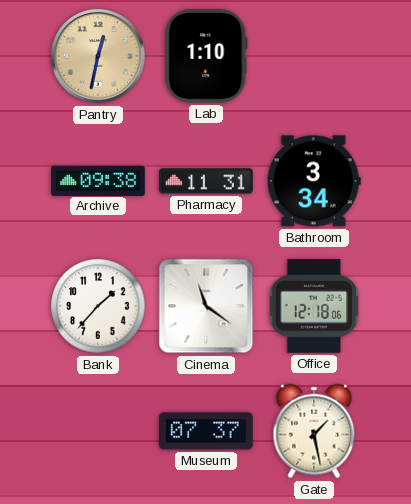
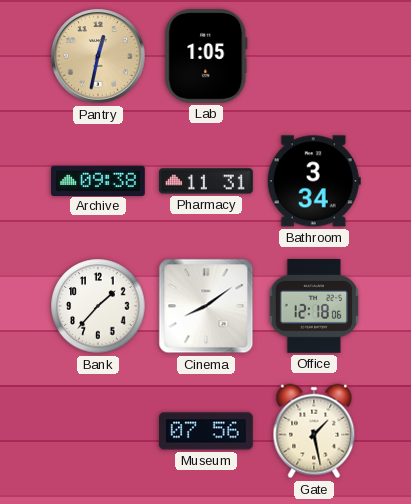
Lab: 1:10 -> 1:05
Cinema: 11:21 -> 8:09
Museum: 07:37 -> 07:56
